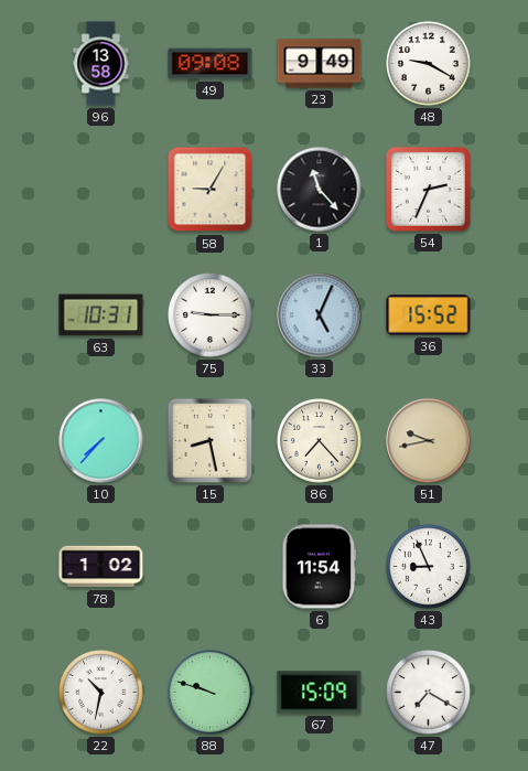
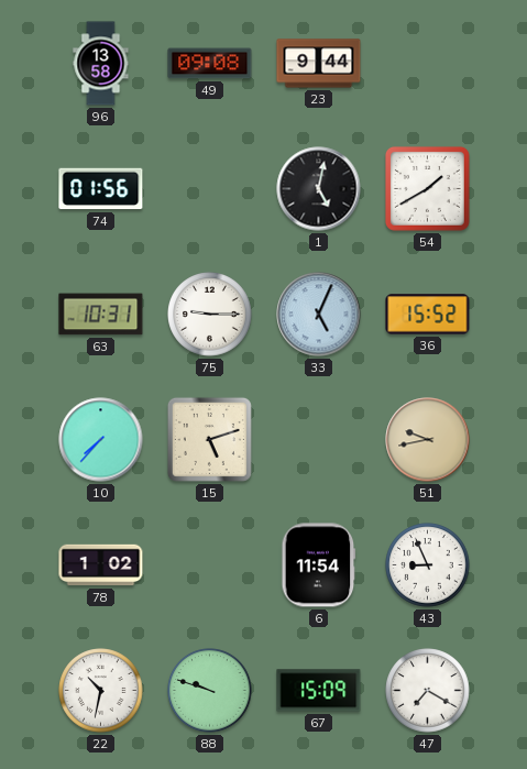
23: 9:49 -> 9:44
48: 9:20 -> none
74: none -> 01:56
58: 9:05 -> none
1: 11:23 -> 5:02
54: 2:34 -> 1:40
15: 8:28 -> 5:12
86: 7:23 -> none
